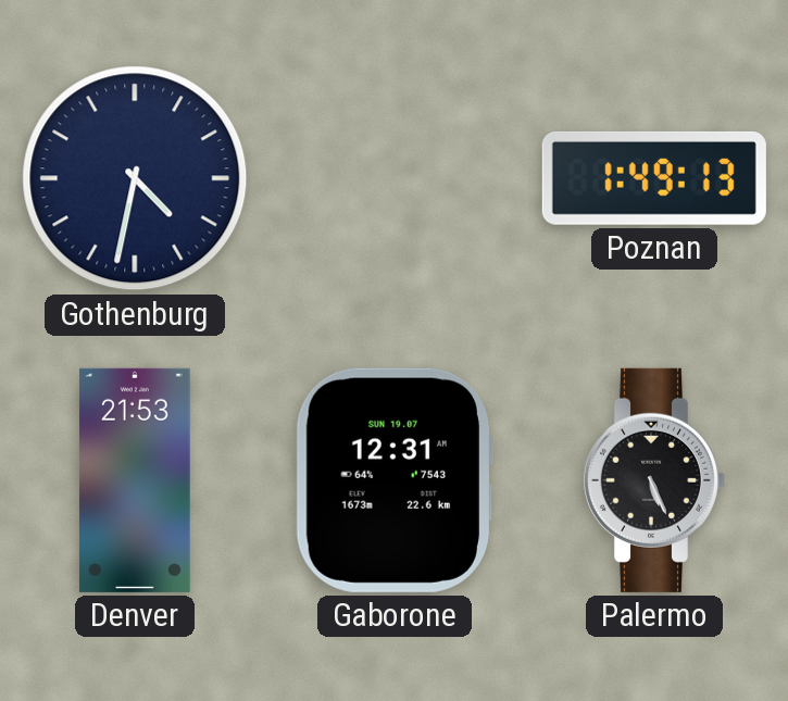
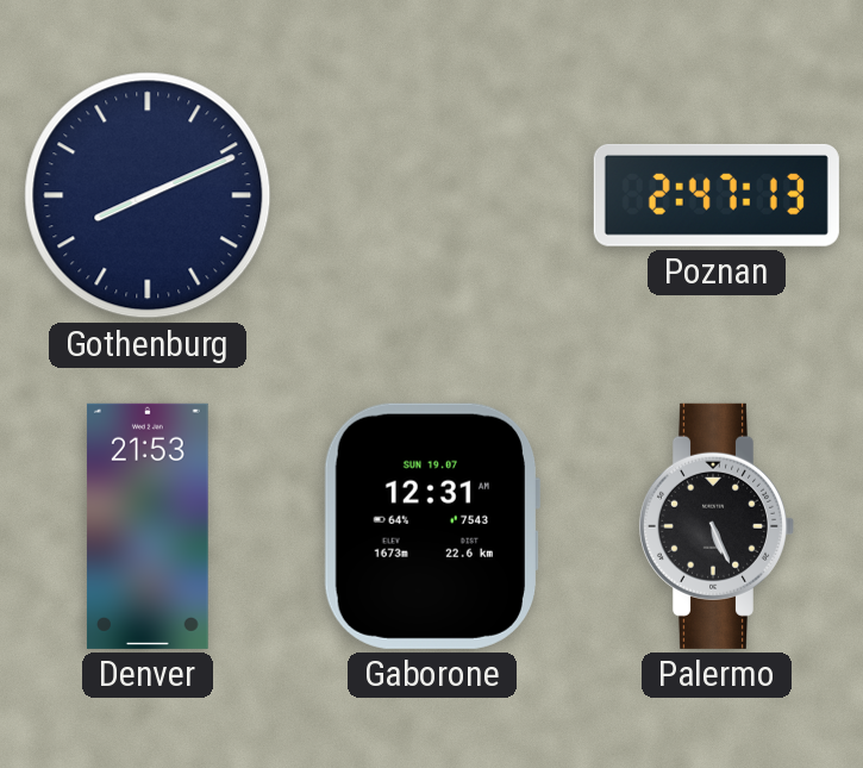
Gothenburg: 4:32 -> 8:11
Poznan: 1:49 -> 2:47
